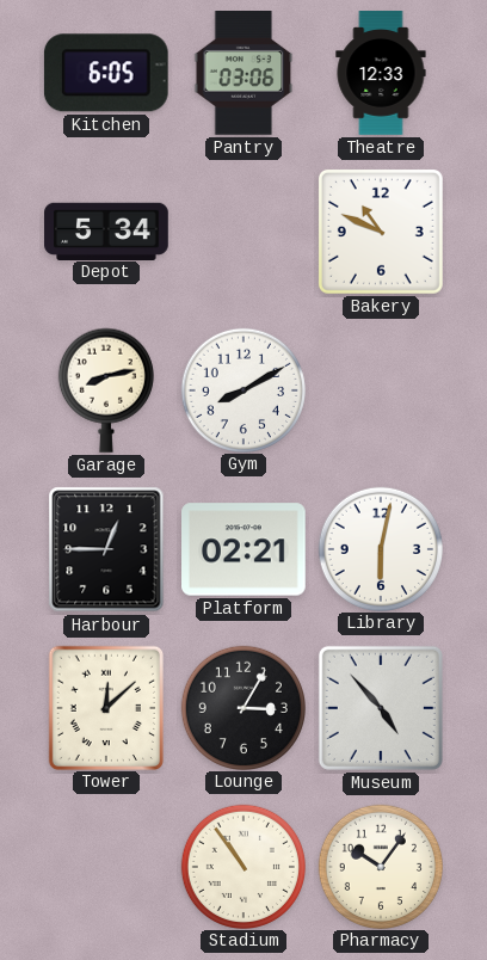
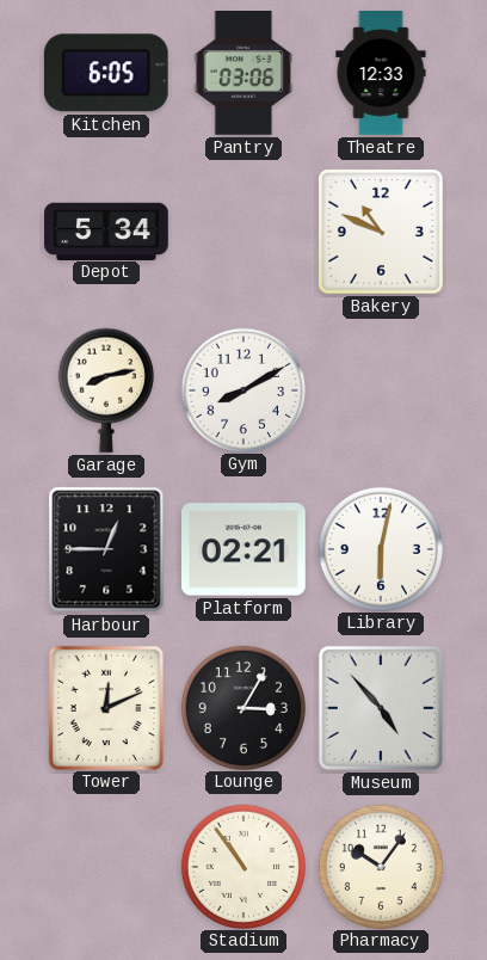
Tower: 12:08 -> 12:11
